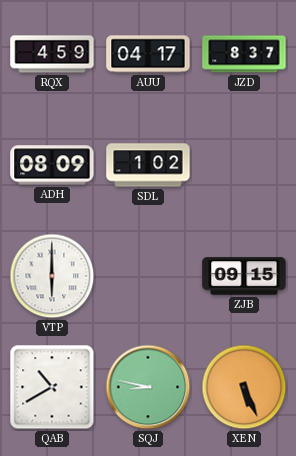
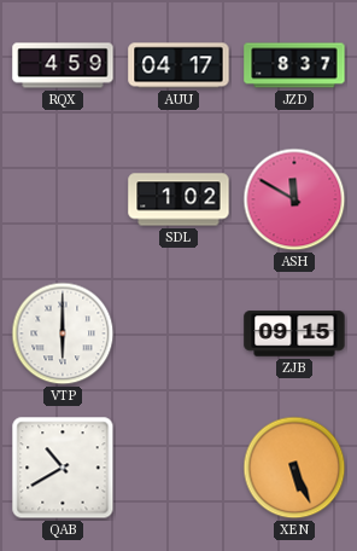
ADH: 08:09 -> none
ASH: none -> 11:50
SQJ: 8:47 -> none
